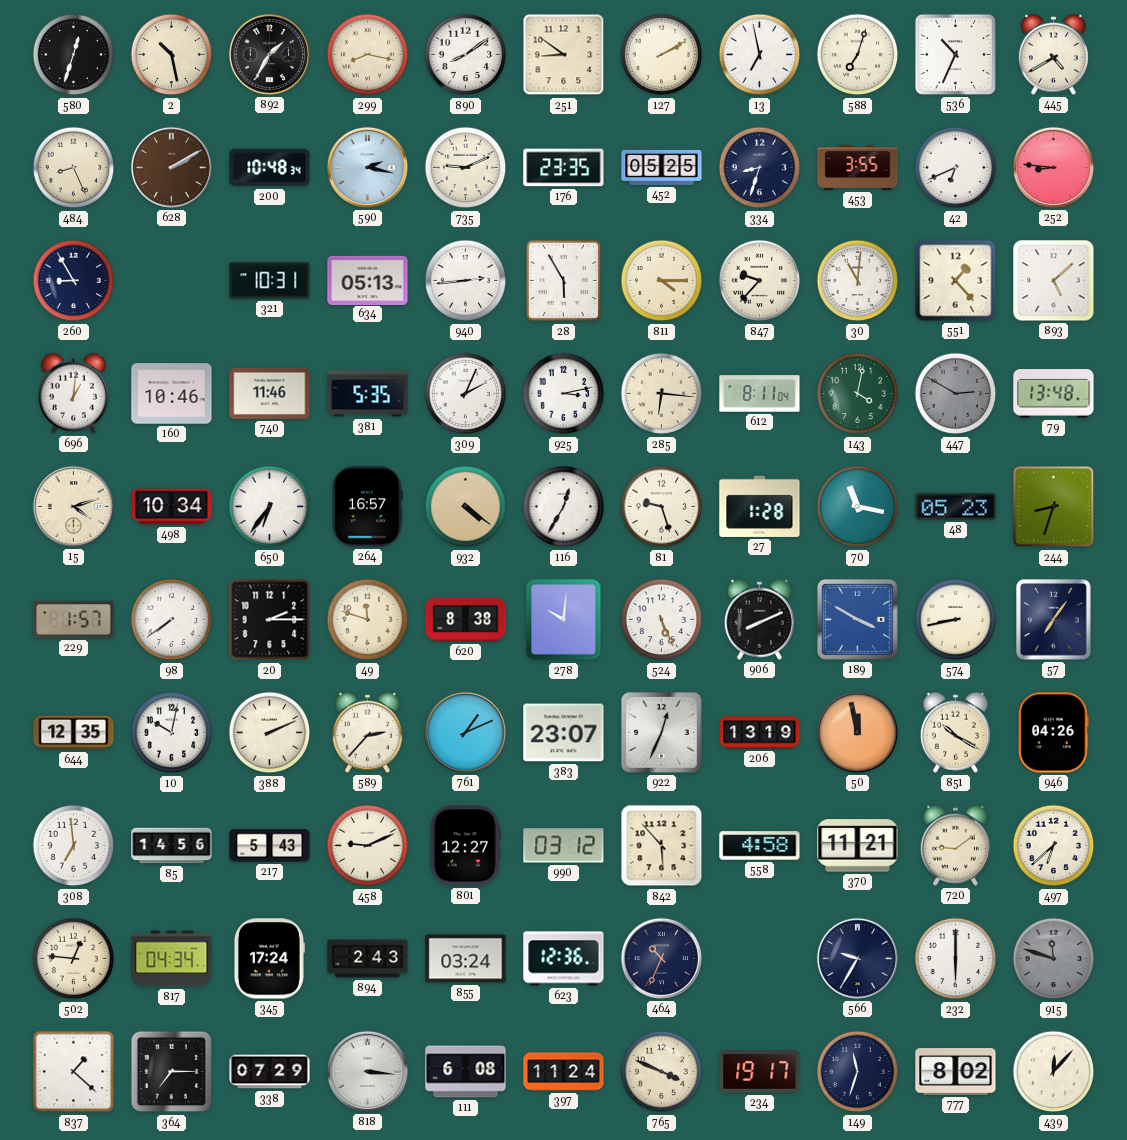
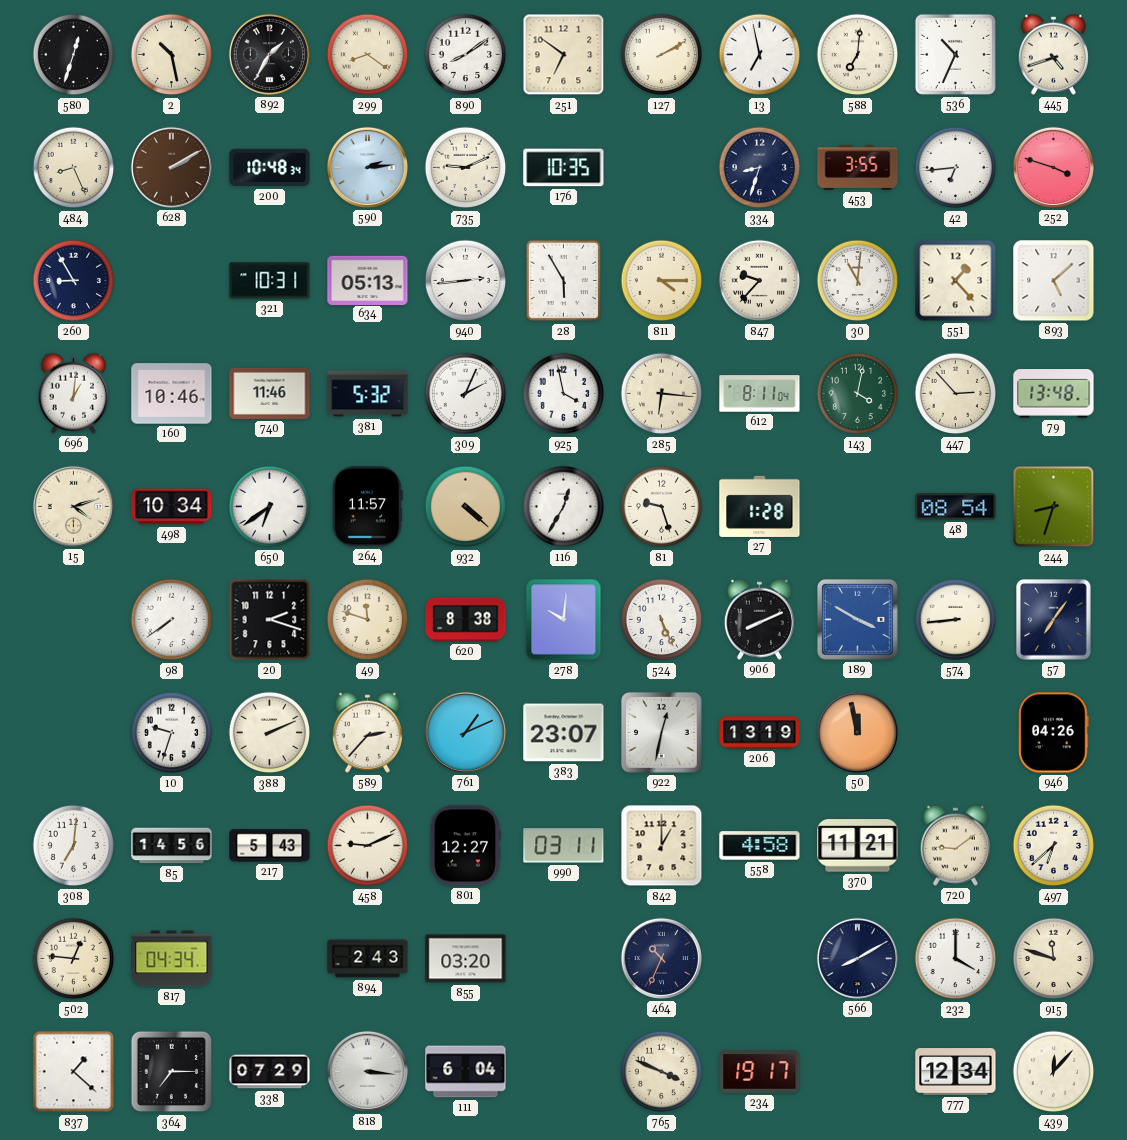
299: 8:17 -> 8:21
251: 8:51 -> 6:51
588: 7:03 -> 7:01
445: 4:40 -> 4:42
590: 2:17 -> 2:14
176: 23:35 -> 10:35
452: 05:25 -> none
42: 6:41 -> 6:44
252: 8:46 -> 3:48
381: 5:35 -> 5:32
925: 3:13 -> 3:58
447: 2:50 -> 2:53
447 dial: grey -> cream
650: 6:36 -> 6:39
264: 16:57 -> 11:57
932: 4:21 -> 4:22
70: 11:17 -> none
48: 05:23 -> 08:54
229: 1:57 -> none
20: 2:15 -> 2:18
574: 8:43 -> 8:44
644: 12:35 -> none
10: 10:02 -> 9:33
922: 12:34 -> 12:32
851: 10:20 -> none
308: 6:59 -> 7:01
990: 03:12 -> 03:11
842: 5:53 -> 1:00
345: 17:24 -> none
855: 03:24 -> 03:20
623: 12:36 -> none
566: 9:35 -> 8:10
232: 6:00 -> 4:00
915 dial: grey -> cream
111: 6:08 -> 6:04
397: 11:24 -> none
149: 11:33 -> none
777: 8:02 -> 12:34
